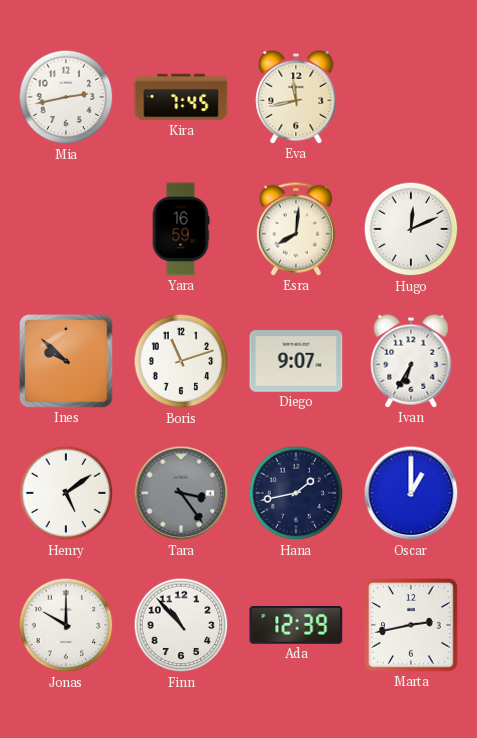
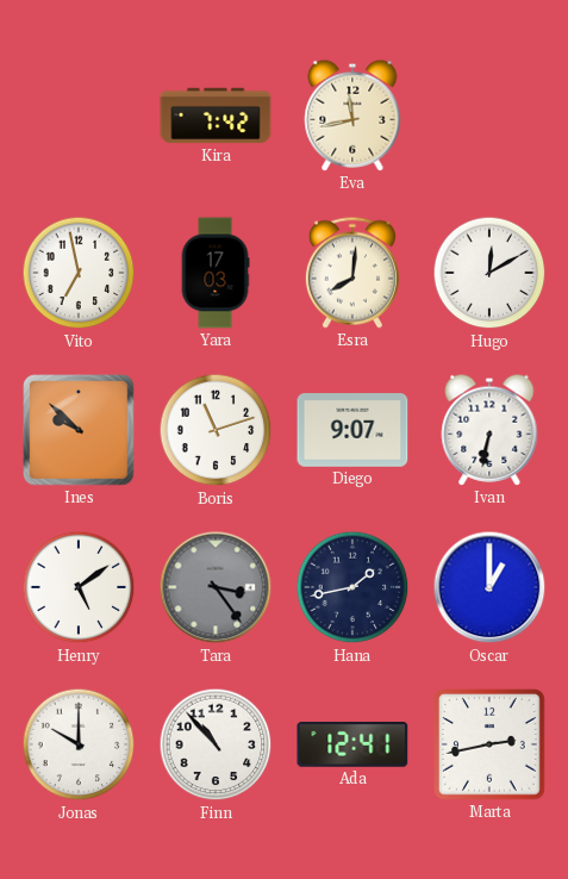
Mia: 2:43 -> none
Kira: 7:45 -> 7:42
Vito: none -> 6:58
Yara: 16:59 -> 17:03
Hugo: 12:11 -> 12:10
Ivan: 6:35 -> 6:32
Ada: 12:39 -> 12:41
